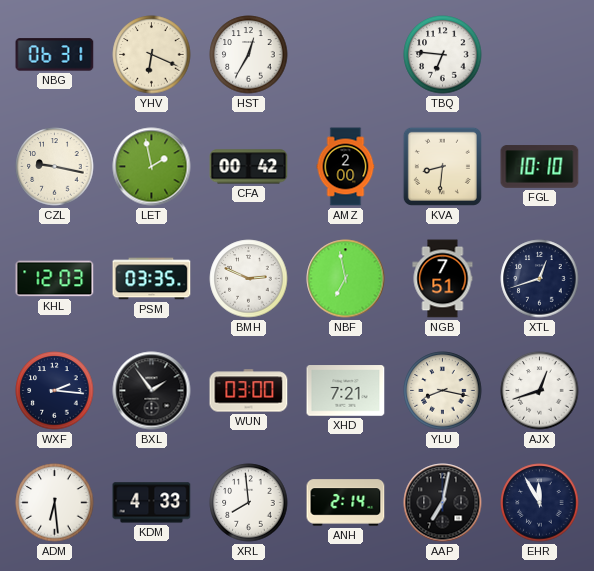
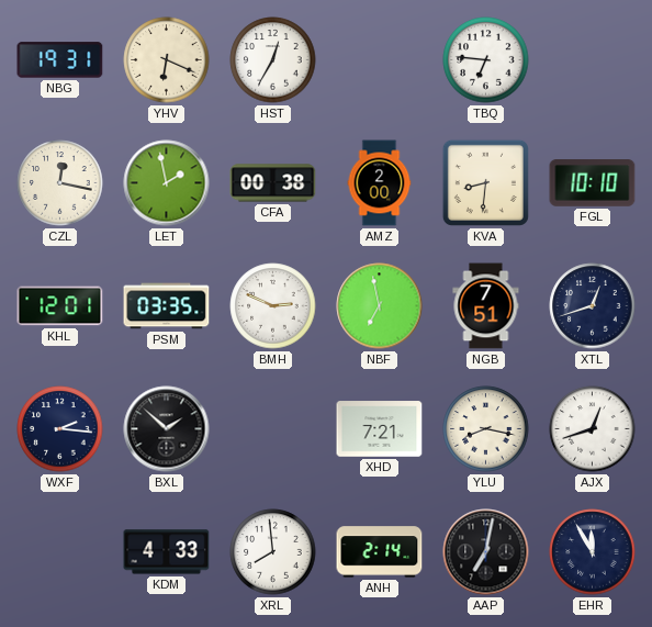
NBG: 06:31 -> 19:31
CZL: 9:17 -> 12:17
CFA: 00:42 -> 00:38
KHL: 12:03 -> 12:01
BXL: 1:54 -> 1:52
WUN: 03:00 -> none
ADM: 6:29 -> none
